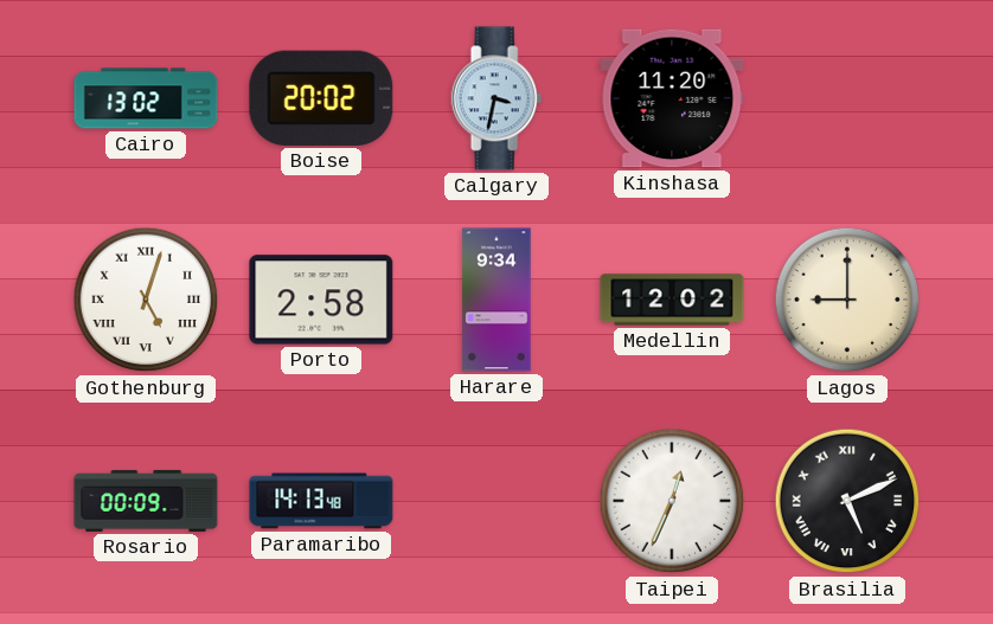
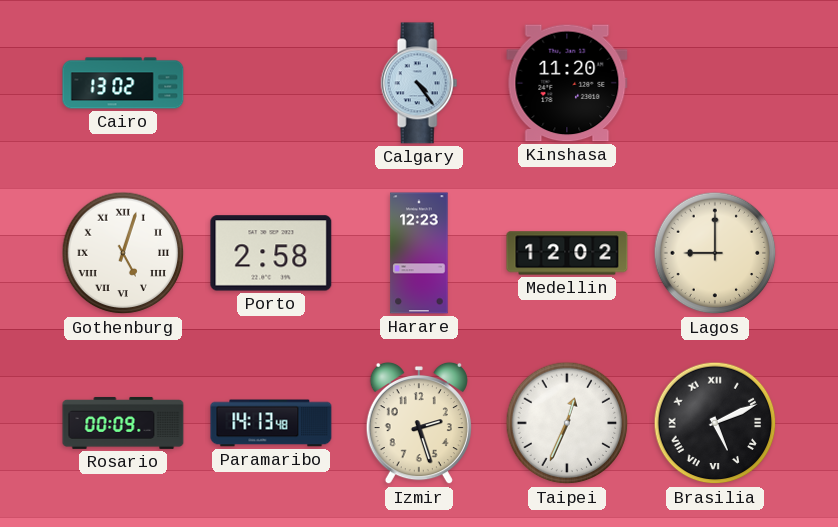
Boise: 20:02 -> none
Calgary: 3:32 -> 4:24
Harare: 9:34 -> 12:23
Izmir: none -> 2:27
